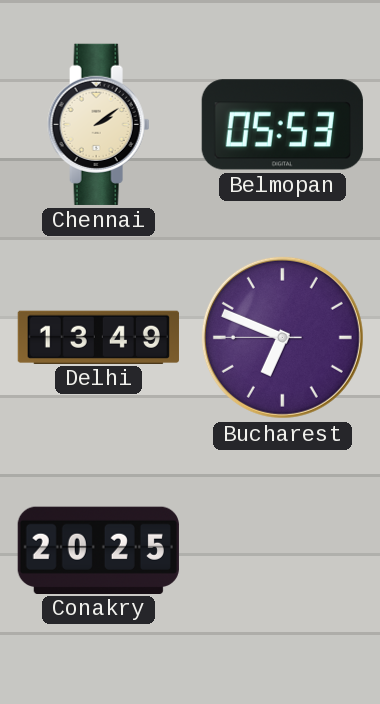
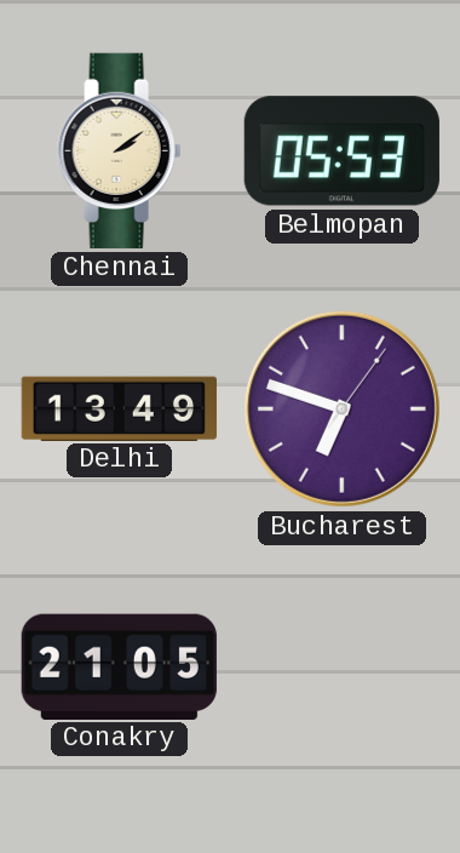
Bucharest: 6:48:45 -> 6:48:06
Conakry: 20:25 -> 21:05
